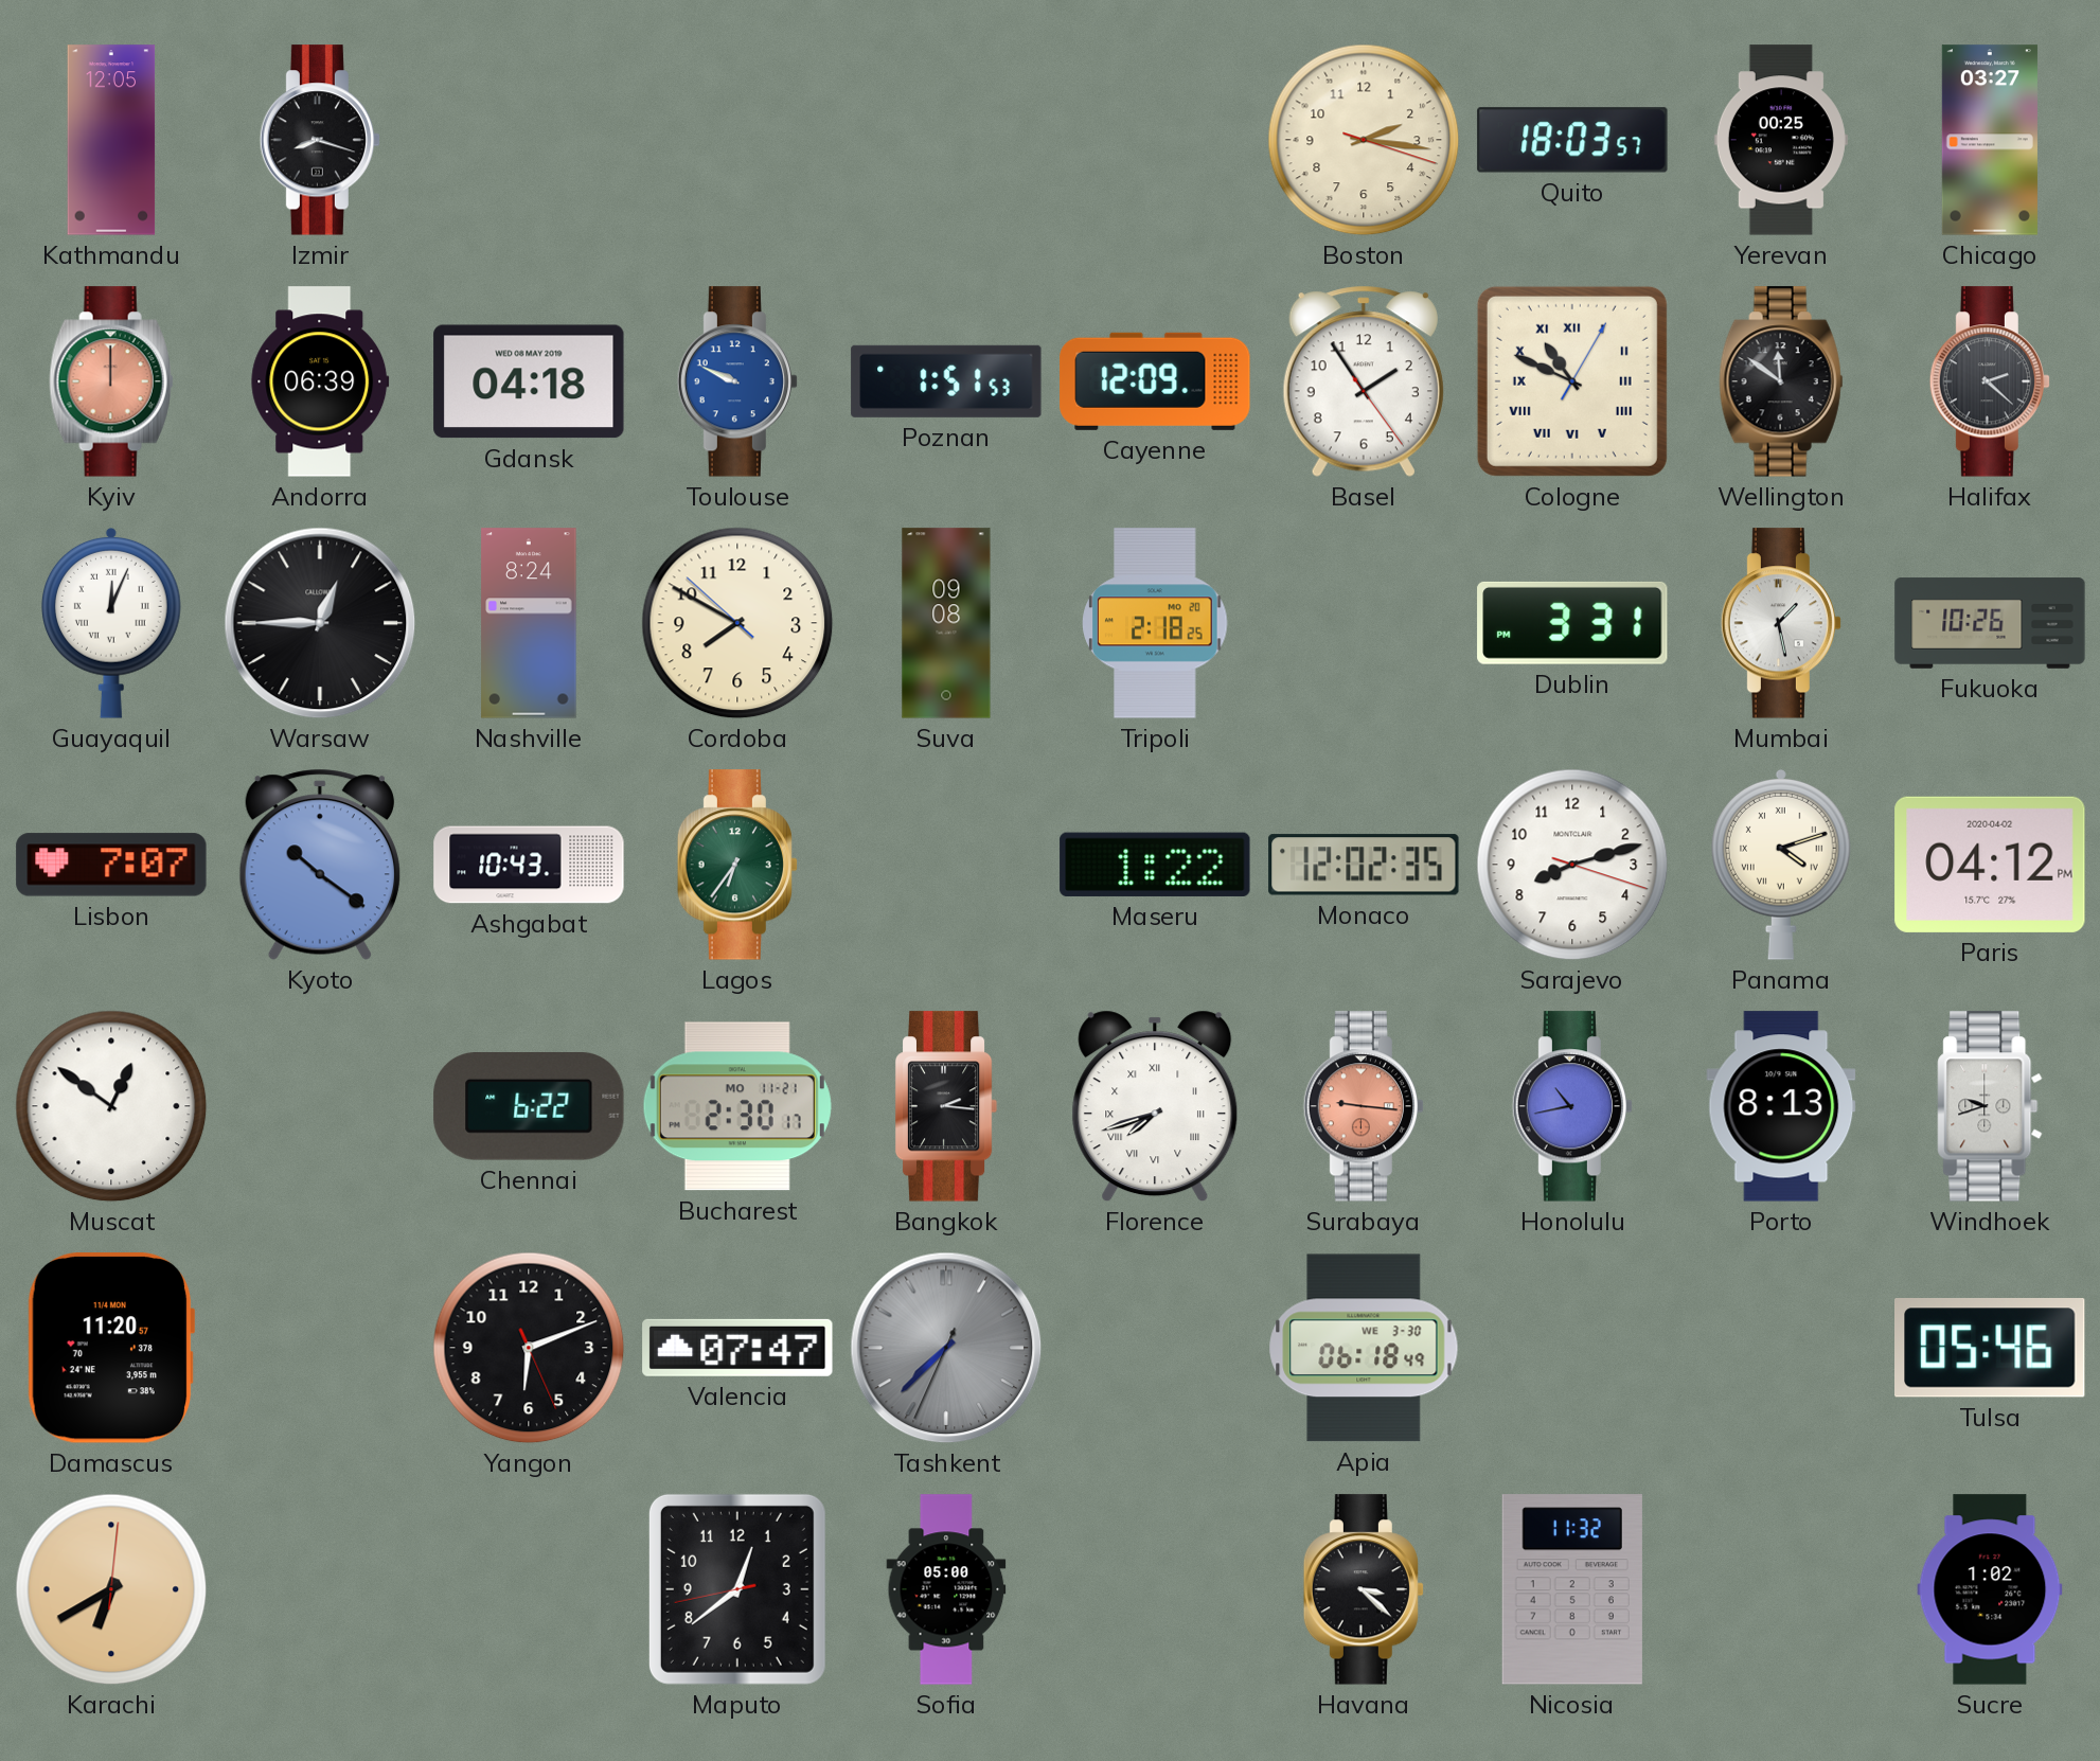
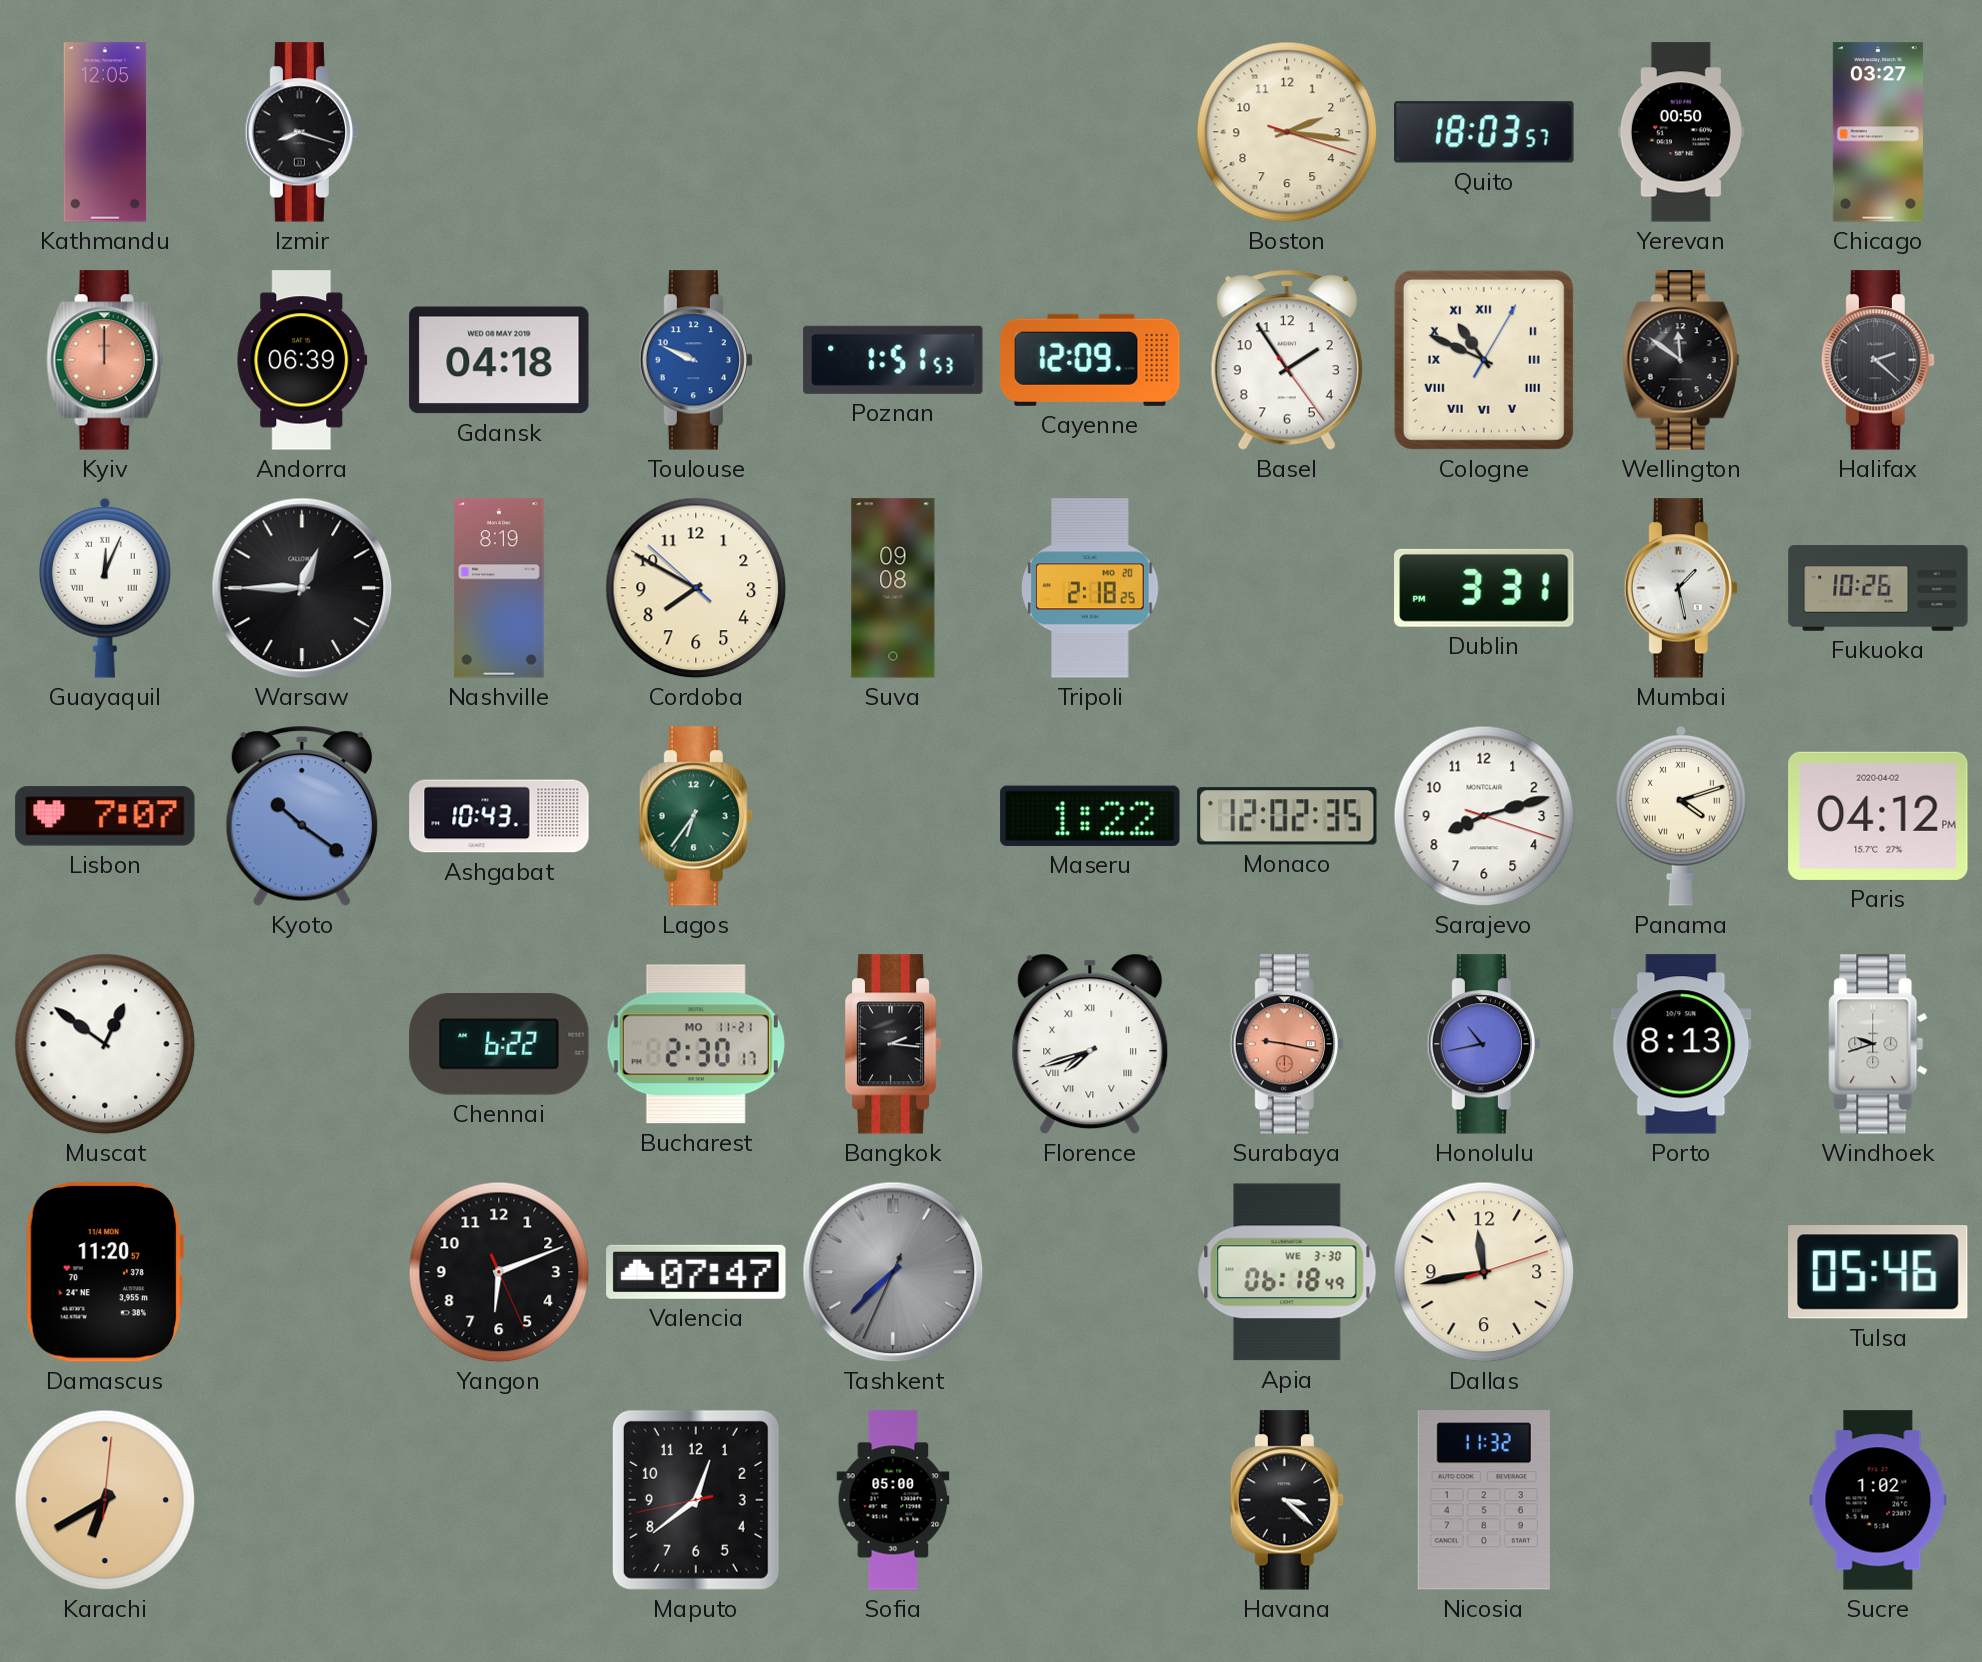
Yerevan: 00:25 -> 00:50
Nashville: 8:24 -> 8:19
Surabaya: 9:16 -> 9:17
Dallas: none -> 11:43
